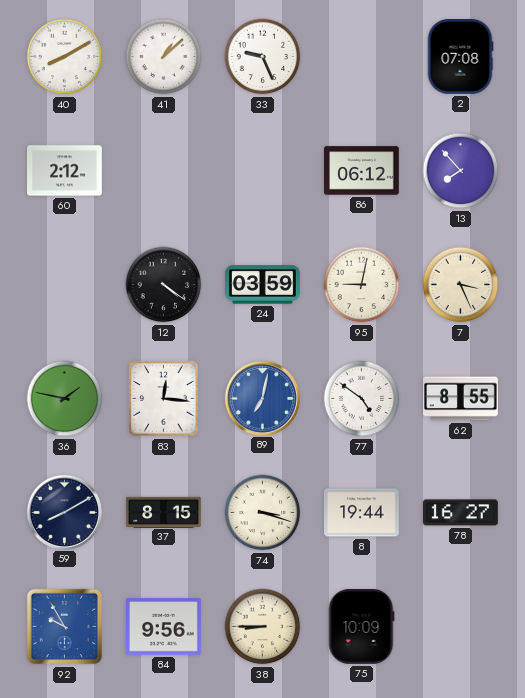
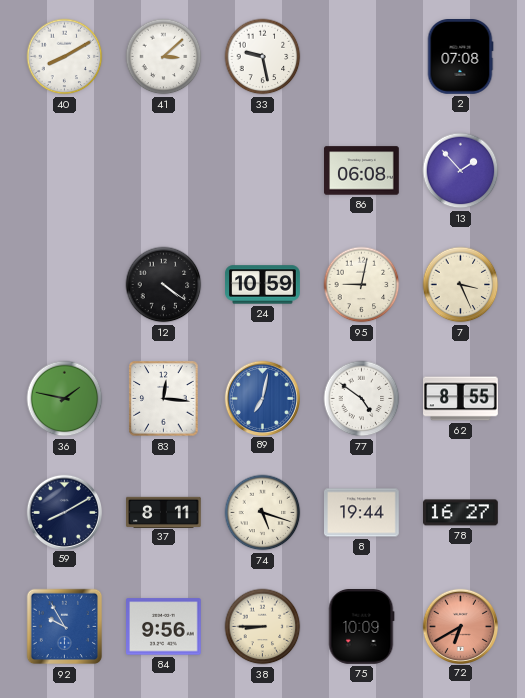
41: 1:08 -> 3:08
33: 9:26 -> 9:28
60: 2:12 -> none
86: 06:12 -> 06:08
13: 7:53 -> 1:53
24: 03:59 -> 10:59
37: 8:15 -> 8:11
74: 3:18 -> 5:18
72: none -> 6:40
